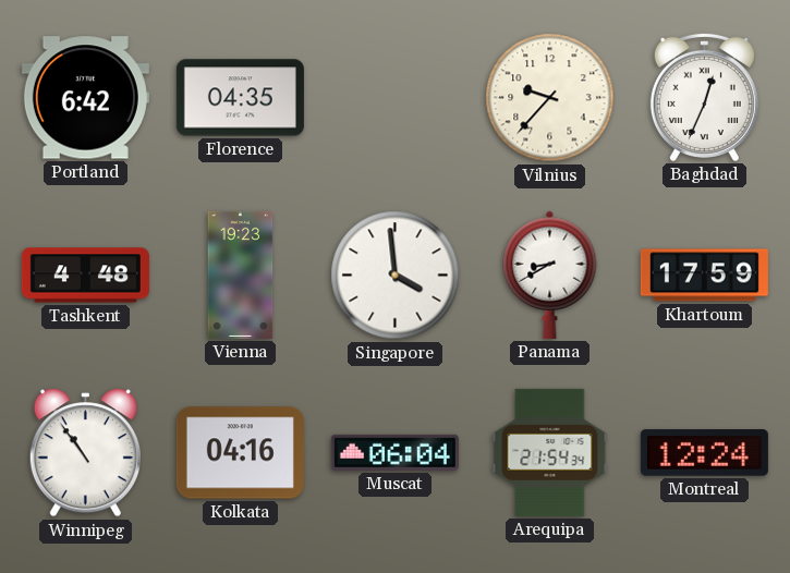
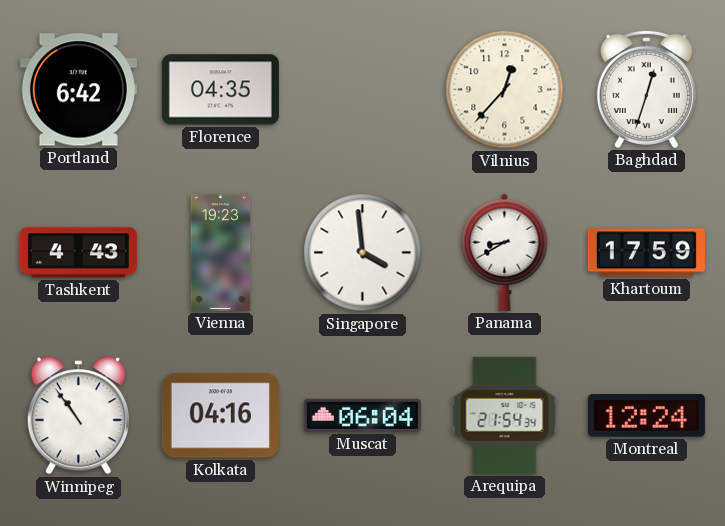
Vilnius: 9:37 -> 12:37
Baghdad: 12:34 -> 12:33
Tashkent: 4:48 -> 4:43
